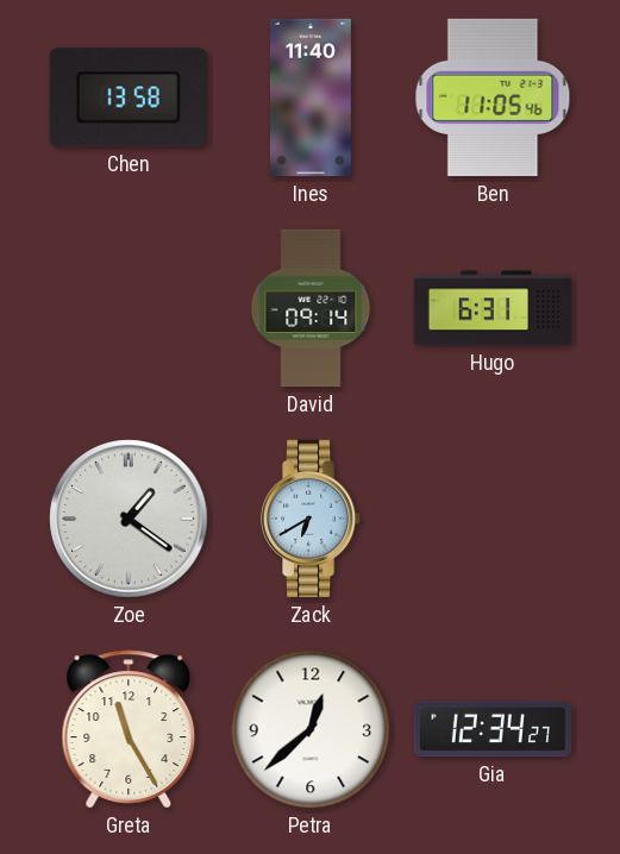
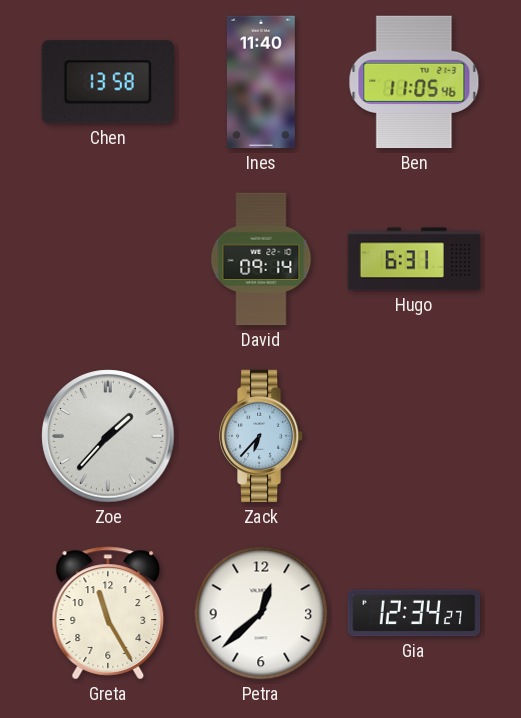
Zoe: 1:21 -> 1:37
Zack: 6:40 -> 6:37
